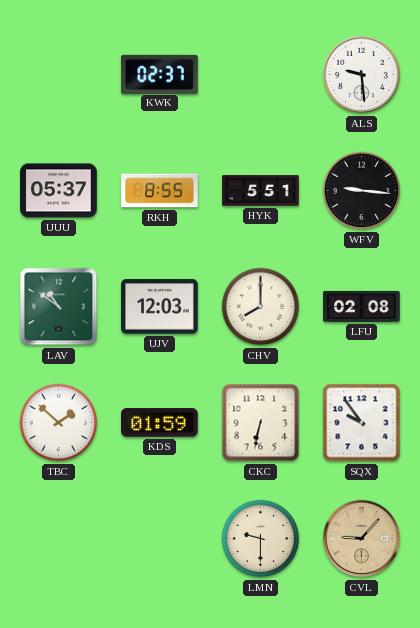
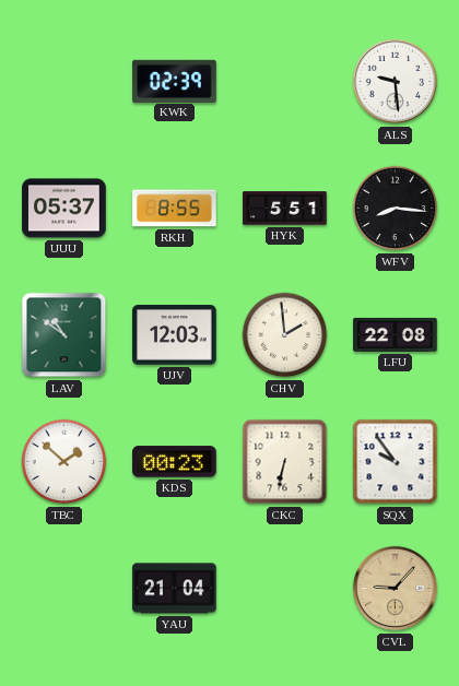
KWK: 02:37 -> 02:39
WFV: 9:16 -> 8:16
CHV: 8:00 -> 1:59
LFU: 02:08 -> 22:08
KDS: 01:59 -> 00:23
YAU: none -> 21:04
LMN: 9:30 -> none
